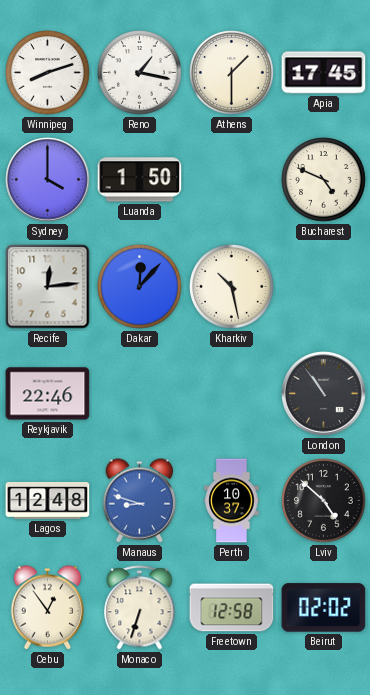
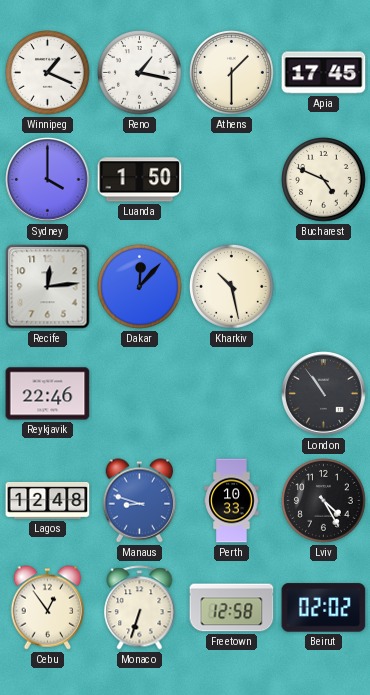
Winnipeg: 8:12 -> 1:19
Perth: 10:37 -> 10:33
Lviv: 4:52 -> 4:25
